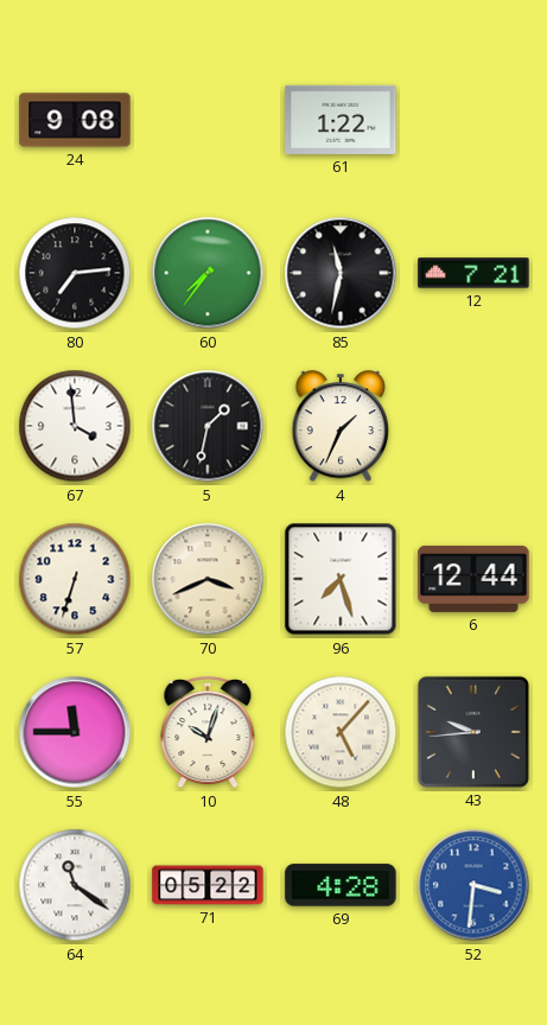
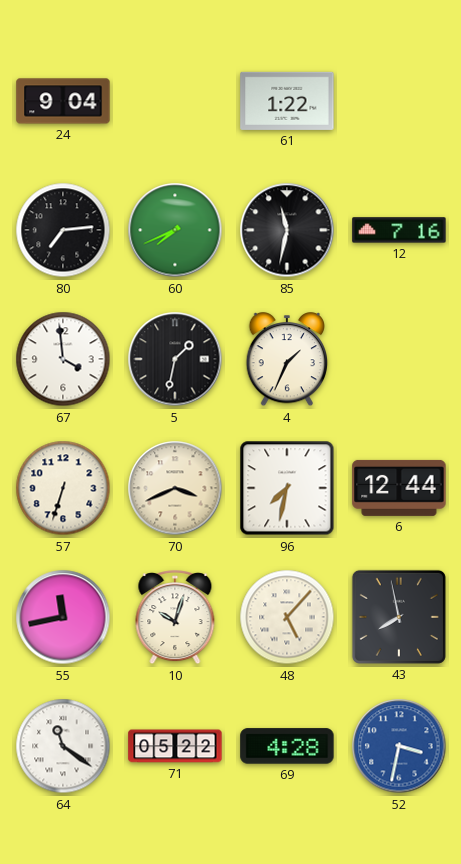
24: 9:08 -> 9:04
60: 7:36 -> 7:41
12: 7:21 -> 7:16
96: 7:27 -> 7:32
55: 11:45 -> 11:43
43: 9:44 -> 7:58
52: 3:31 -> 3:32
